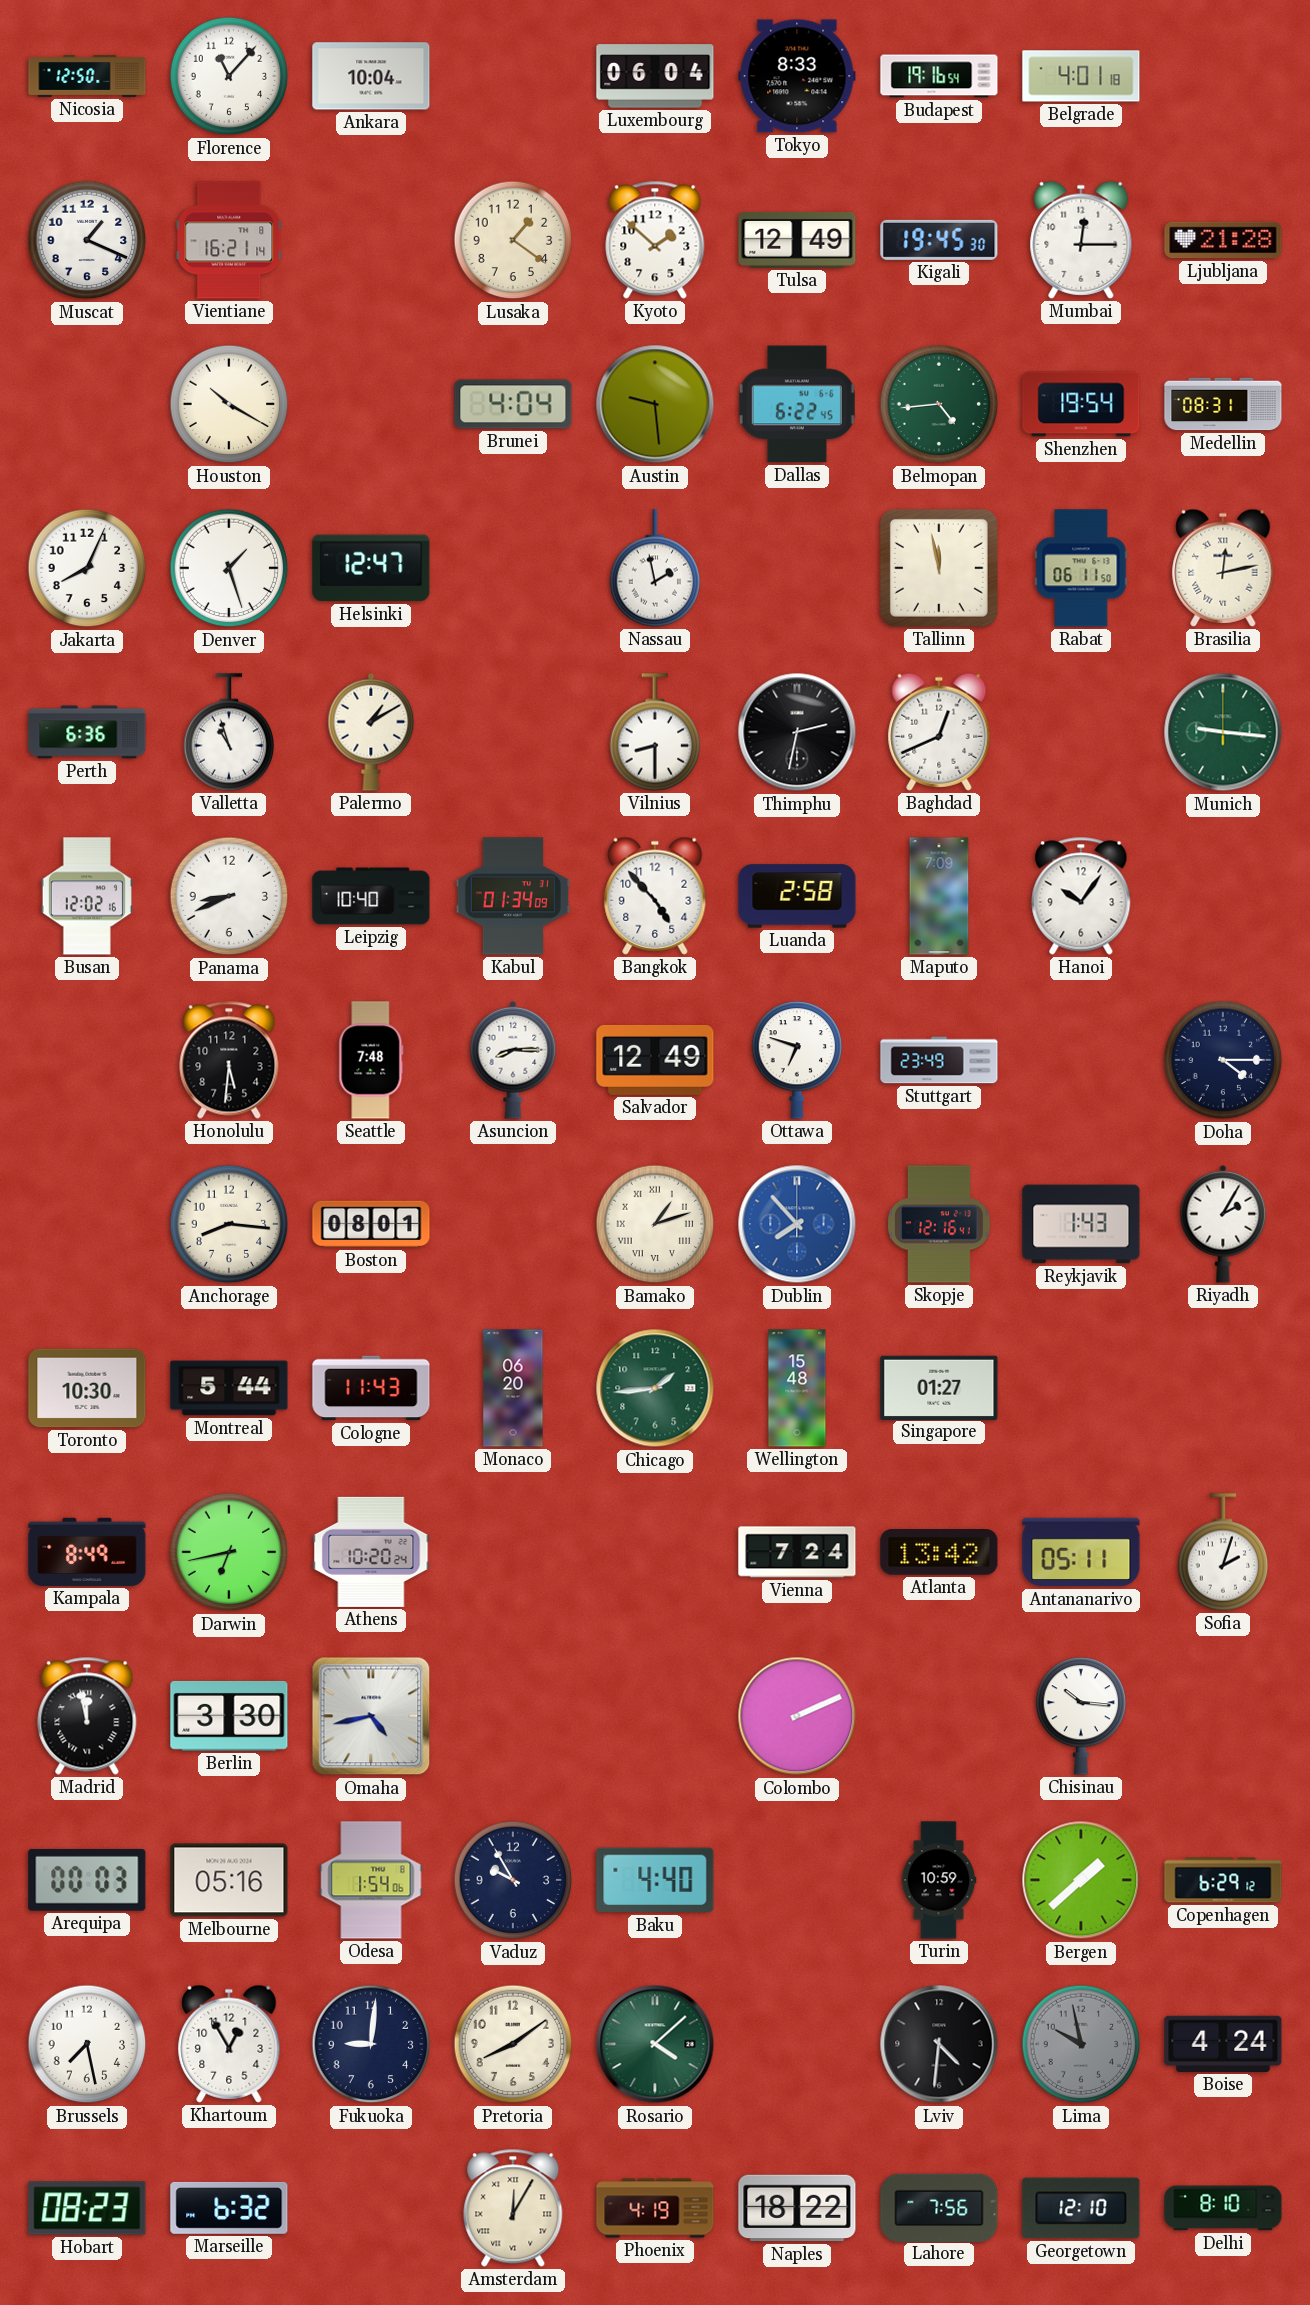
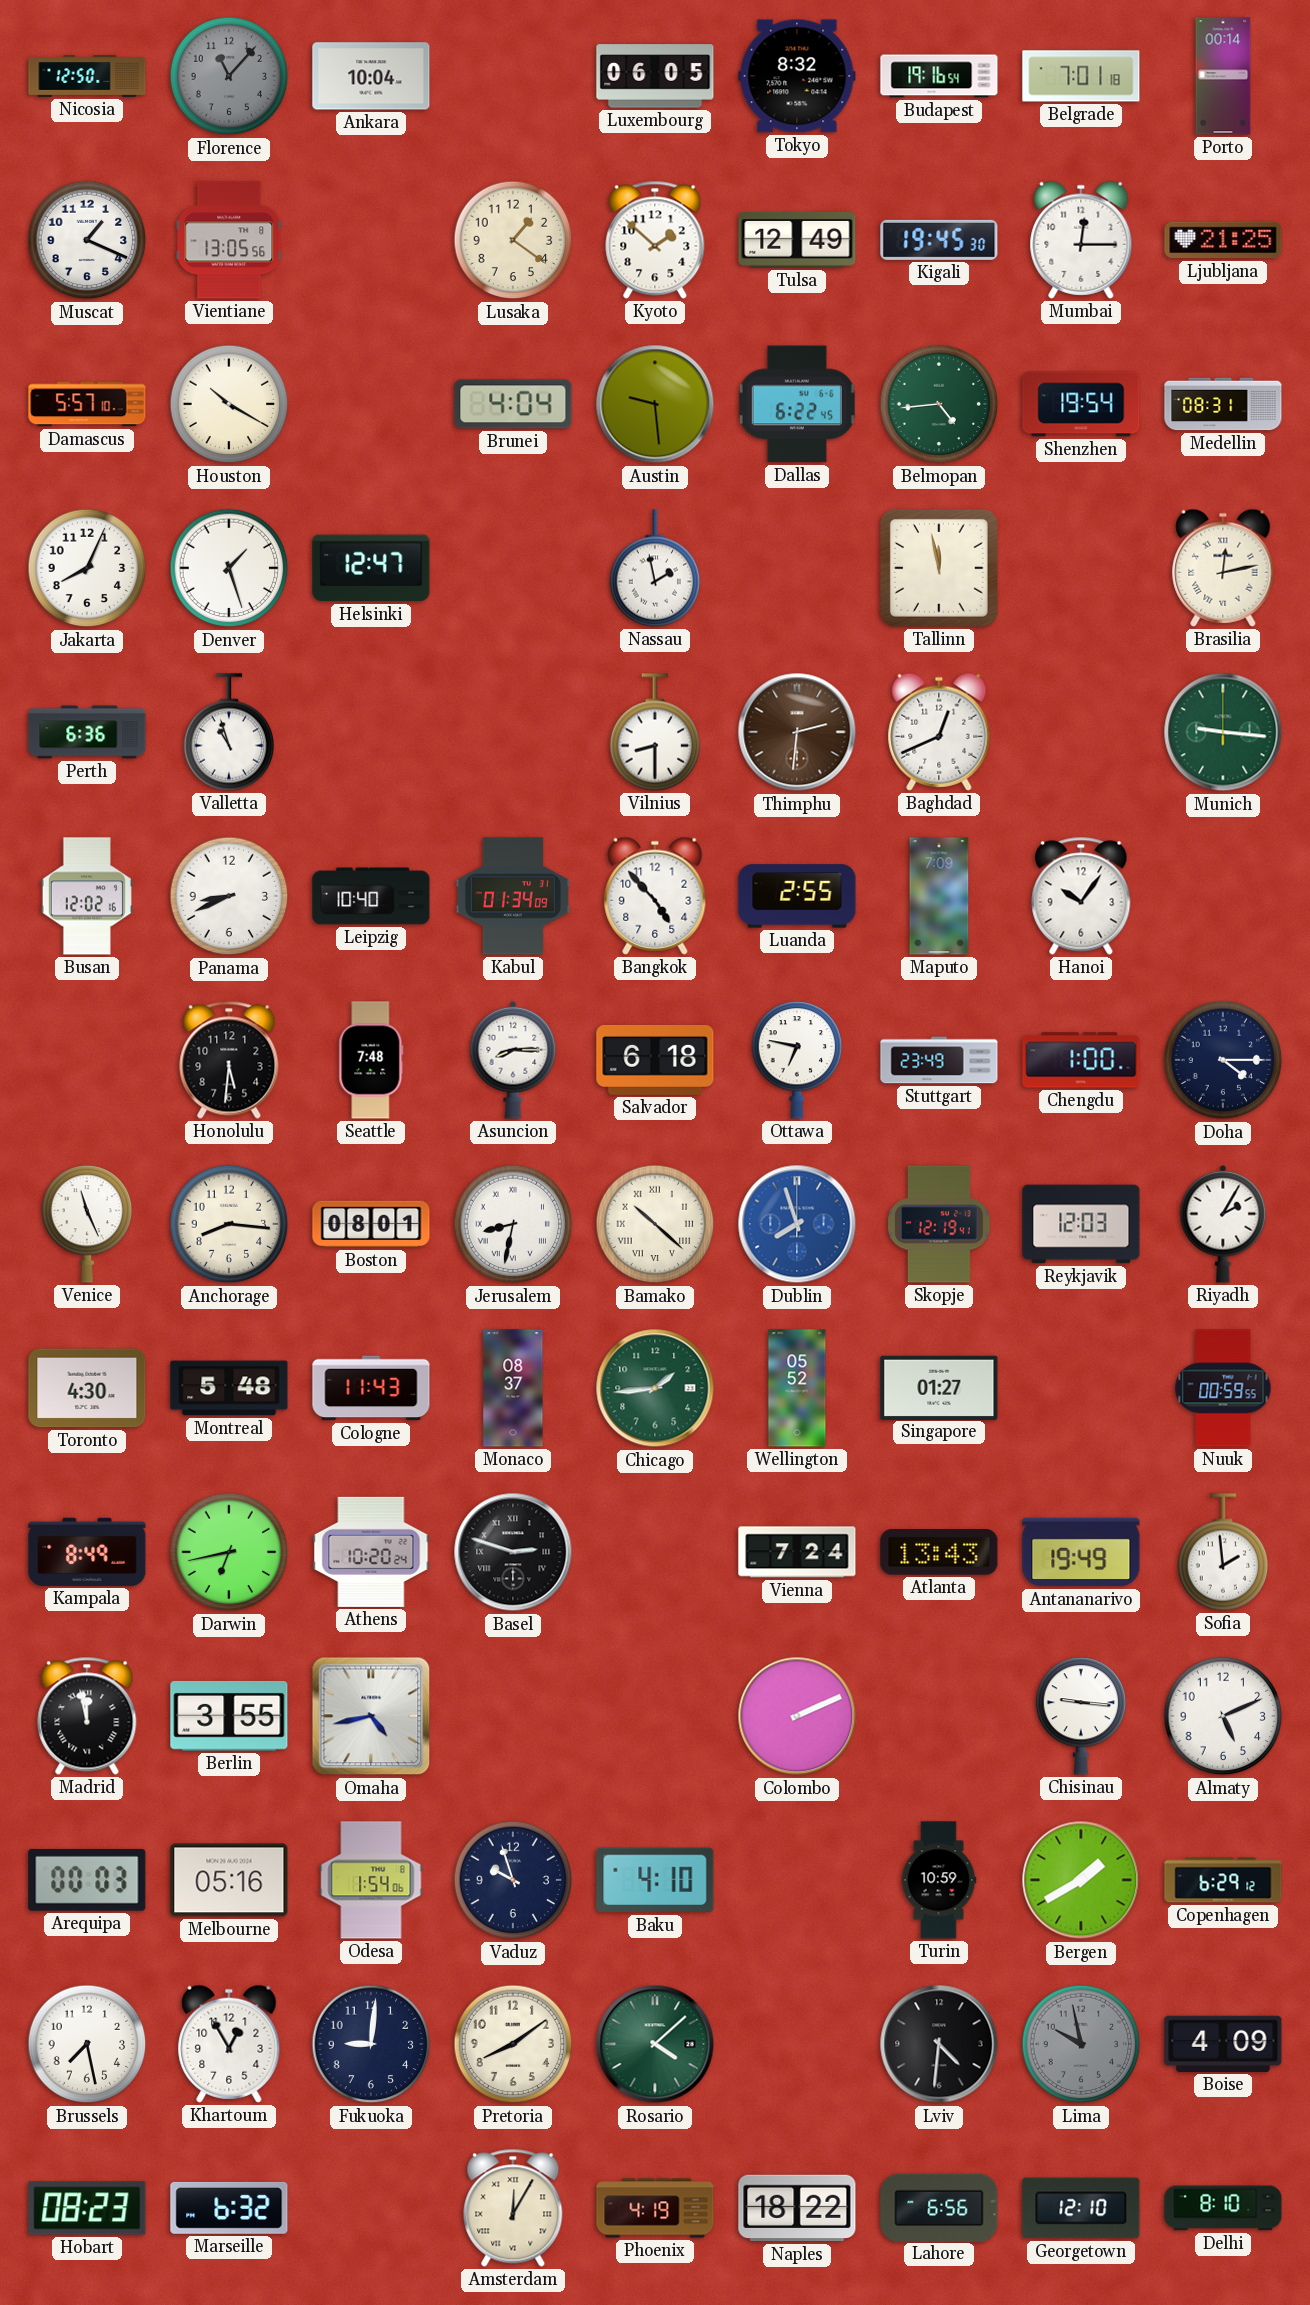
Florence dial: white -> grey
Luxembourg: 06:04 -> 06:05
Tokyo: 8:33 -> 8:32
Belgrade: 4:01 -> 7:01
Porto: none -> 00:14
Vientiane: 16:21 -> 13:05
Ljubljana: 21:28 -> 21:25
Damascus: none -> 5:57
Rabat: 06:11 -> none
Palermo: 1:10 -> none
Thimphu: 2:32 -> 2:31
Thimphu dial: black -> brown
Luanda: 2:58 -> 2:55
Salvador: 12:49 -> 6:18
Ottawa: 6:48 -> 6:47
Chengdu: none -> 1:00
Venice: none -> 11:26
Jerusalem: none -> 8:32
Bamako: 1:12 -> 10:22
Dublin: 7:53 -> 7:57
Skopje: 12:16 -> 12:19
Reykjavik: 1:43 -> 12:03
Toronto: 10:30 -> 4:30
Montreal: 5:44 -> 5:48
Monaco: 06:20 -> 08:37
Wellington: 15:48 -> 05:52
Nuuk: none -> 00:59
Basel: none -> 2:48
Atlanta: 13:42 -> 13:43
Antananarivo: 05:11 -> 19:49
Sofia: 2:03 -> 1:59
Berlin: 3:30 -> 3:55
Chisinau: 10:16 -> 9:16
Almaty: none -> 5:11
Vaduz: 9:55 -> 9:57
Baku: 4:40 -> 4:10
Bergen: 1:38 -> 1:40
Boise: 4:24 -> 4:09
Lahore: 7:56 -> 6:56
